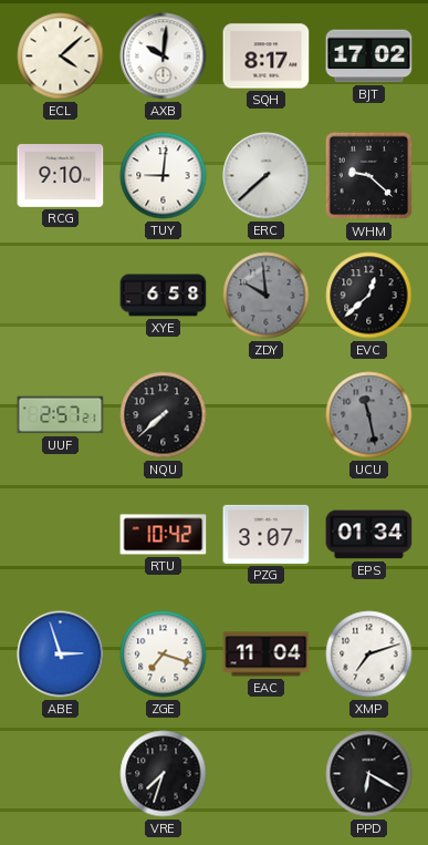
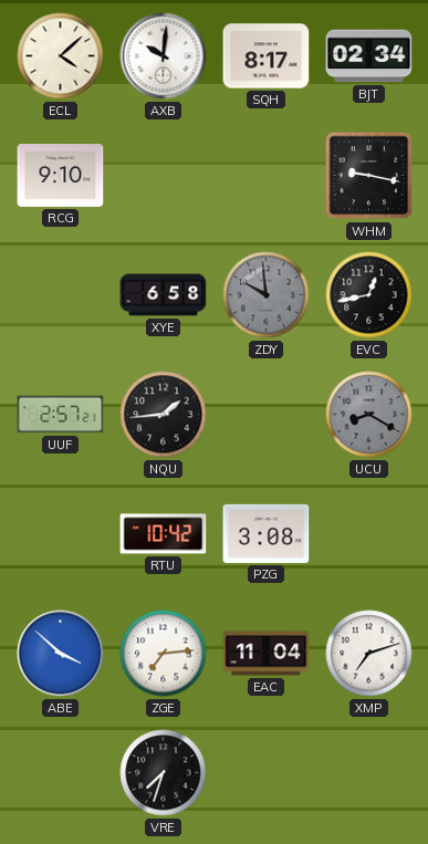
BJT: 17:02 -> 02:34
TUY: 9:01 -> none
ERC: 7:38 -> none
WHM: 9:22 -> 9:17
EVC: 12:38 -> 12:43
NQU: 7:38 -> 1:44
UCU: 11:28 -> 8:20
PZG: 3:07 -> 3:08
EPS: 01:34 -> none
ABE: 2:57 -> 3:52
ZGE: 7:18 -> 7:14
PPD: 6:20 -> none
